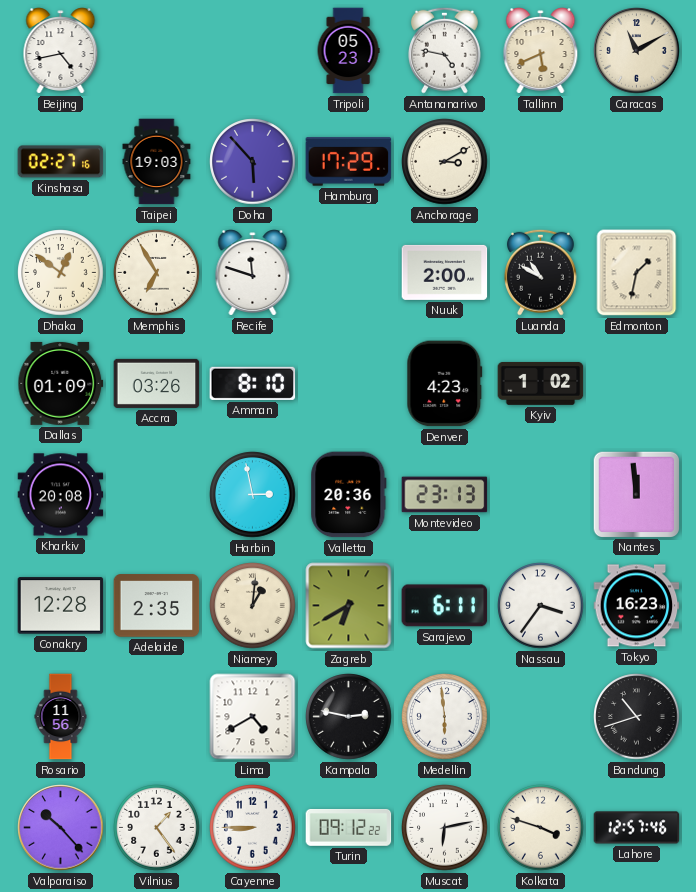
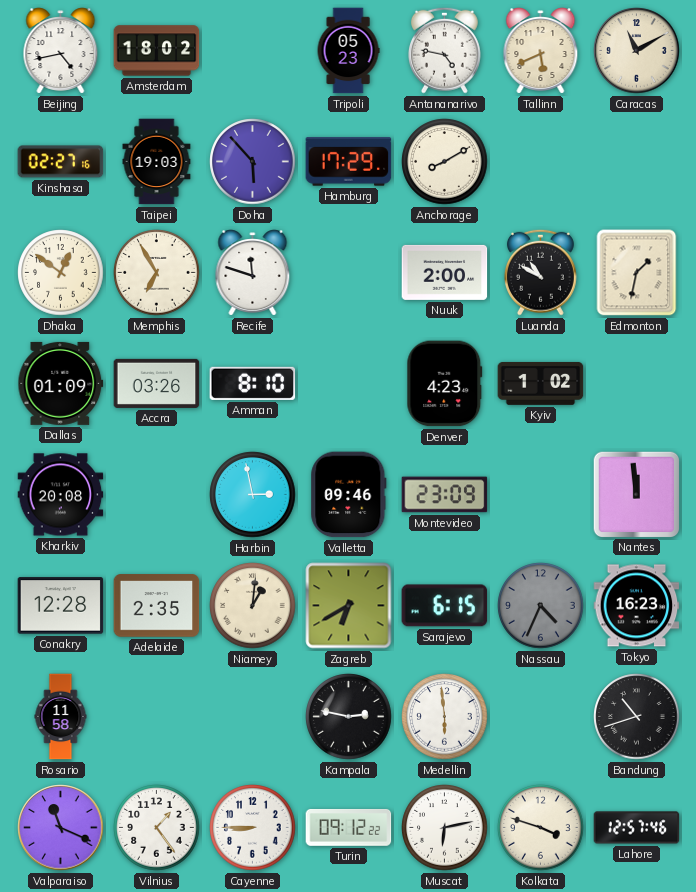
Amsterdam: none -> 18:02
Anchorage: 3:10 -> 8:10
Valletta: 20:36 -> 09:46
Montevideo: 23:13 -> 23:09
Sarajevo: 6:11 -> 6:15
Nassau: 3:36 -> 4:34
Nassau dial: white -> grey
Rosario: 11:56 -> 11:58
Lima: 4:40 -> none
Valparaiso: 10:23 -> 11:19
